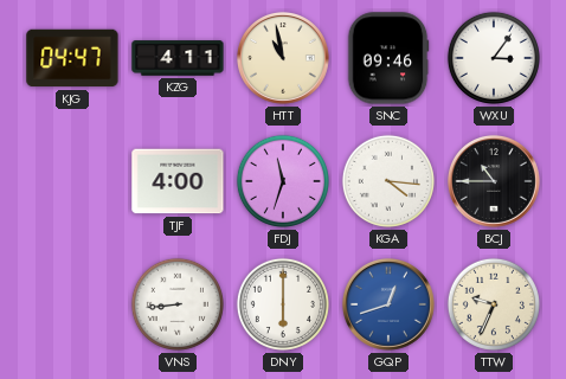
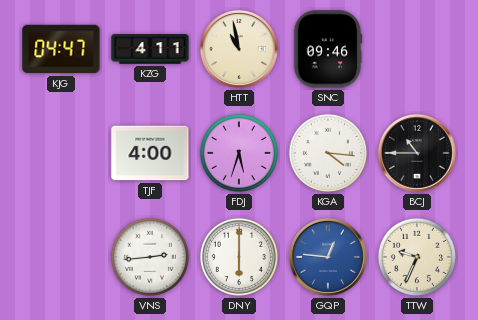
WXU: 3:06 -> none
FDJ: 11:33 -> 5:33
VNS: 8:44 -> 2:44
GQP: 12:42 -> 12:46
